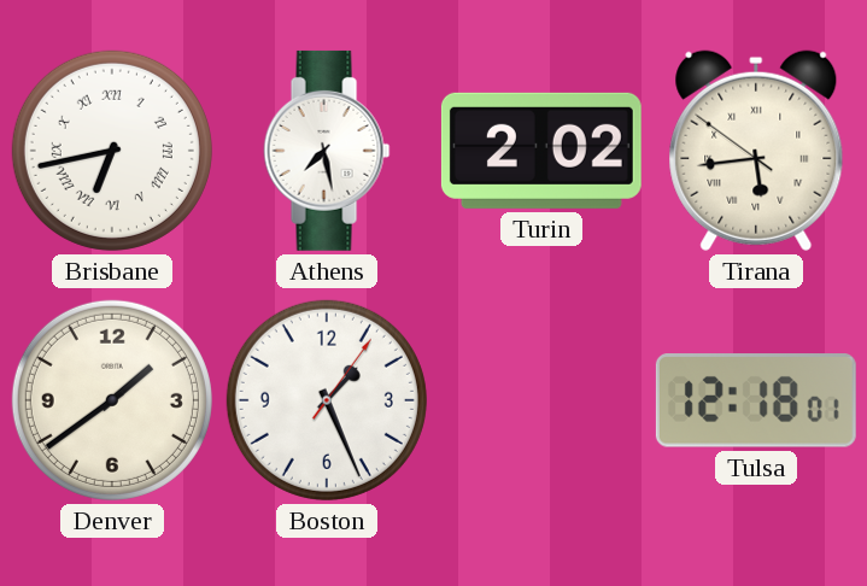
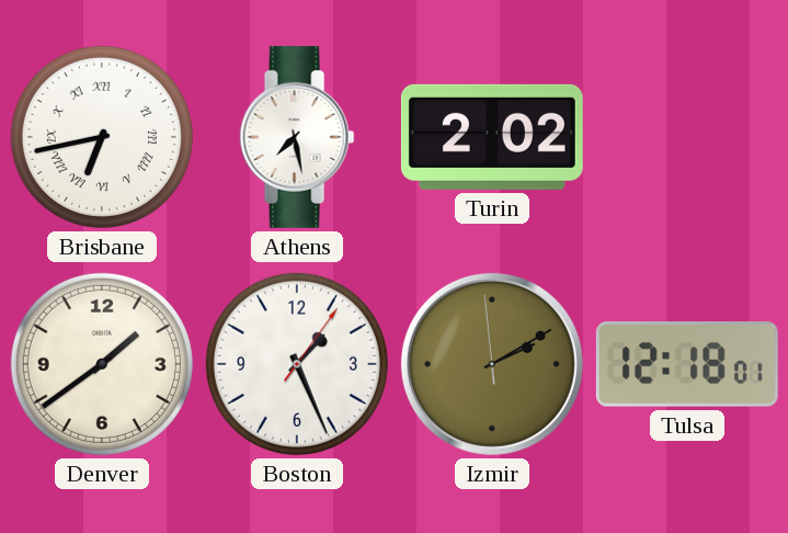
Tirana: 5:43 -> none
Izmir: none -> 2:09
